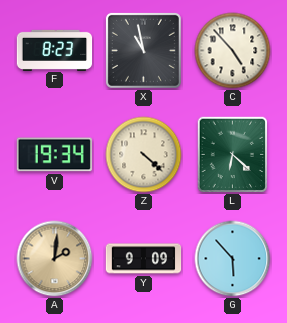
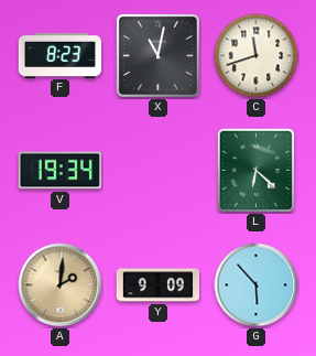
X: 10:58 -> 11:02
C: 4:53 -> 11:42
Z: 4:22 -> none
